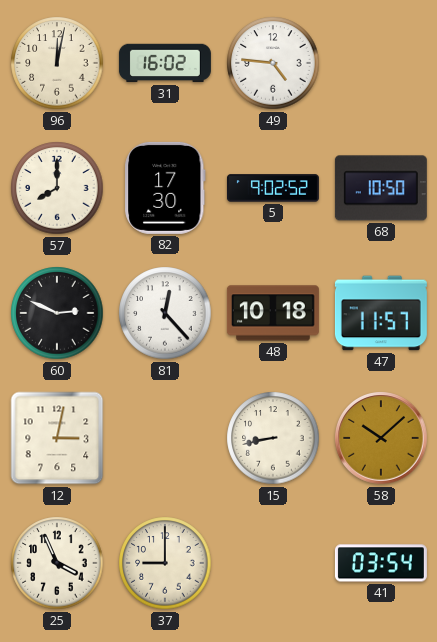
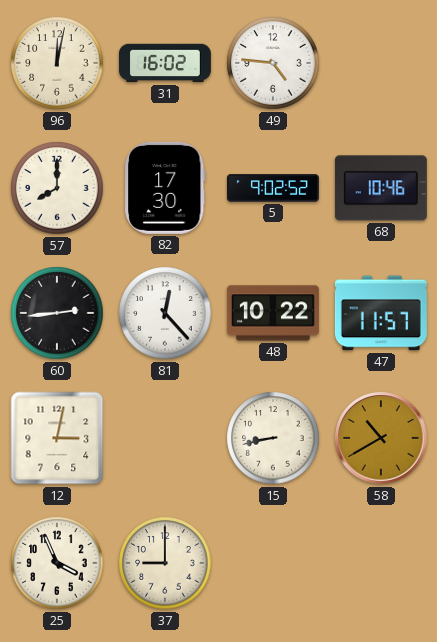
68: 10:50 -> 10:46
60: 2:49 -> 2:44
48: 10:18 -> 10:22
58: 10:08 -> 10:40
41: 03:54 -> none
